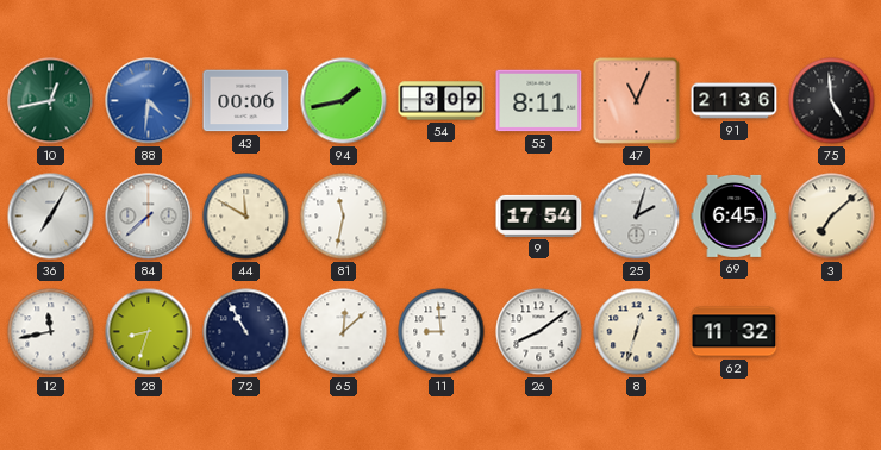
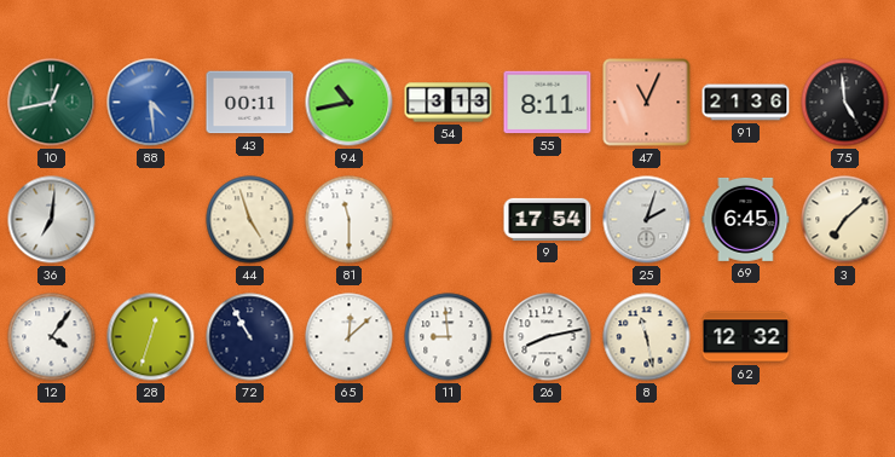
88: 4:31 -> 4:29
43: 00:06 -> 00:11
94: 1:43 -> 10:43
54: 3:09 -> 3:13
36: 7:05 -> 7:01
84: 7:38 -> none
44: 11:50 -> 4:57
81: 11:32 -> 11:30
12: 11:43 -> 4:06
28: 8:33 -> 12:33
26: 8:09 -> 8:13
8: 12:33 -> 11:28
62: 11:32 -> 12:32
